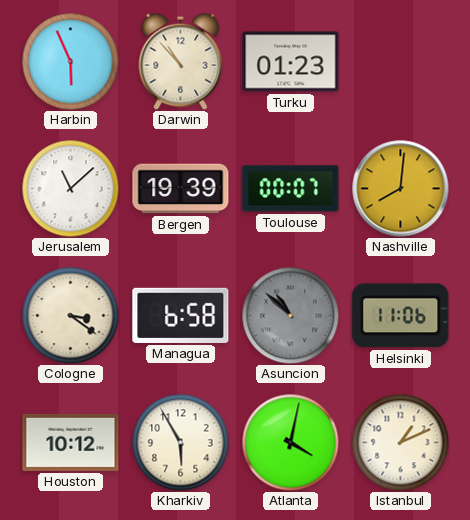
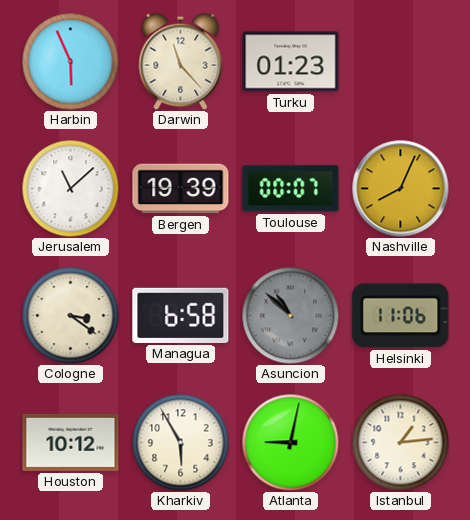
Darwin: 10:53 -> 11:23
Nashville: 8:01 -> 8:04
Atlanta: 4:02 -> 9:02
Istanbul: 1:11 -> 1:14
